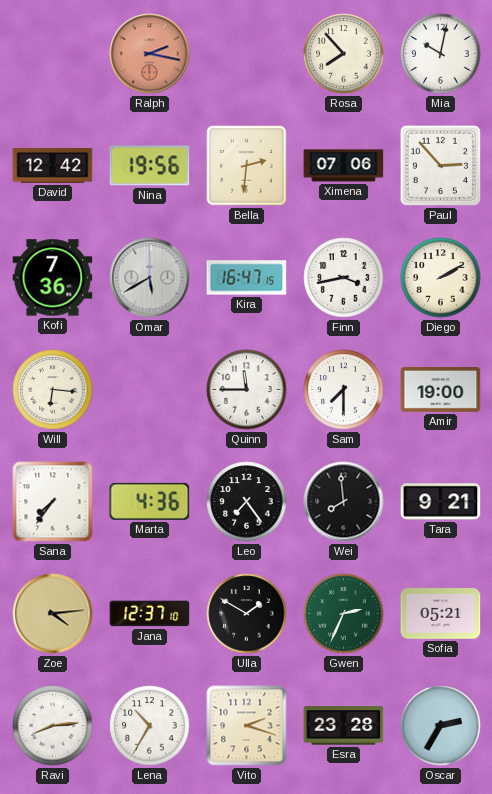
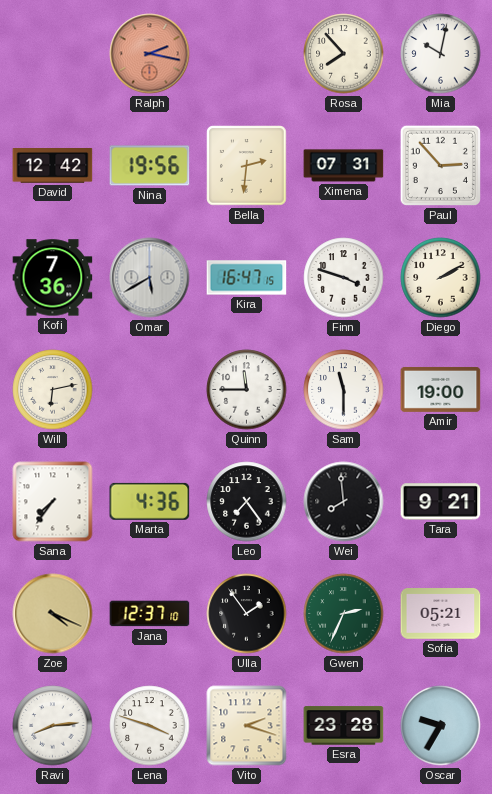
Ximena: 07:06 -> 07:31
Finn: 3:43 -> 3:48
Will: 6:16 -> 6:13
Sam: 7:30 -> 11:30
Zoe: 4:14 -> 4:19
Ulla: 1:50 -> 1:54
Lena: 10:35 -> 3:48
Oscar: 2:35 -> 9:35
